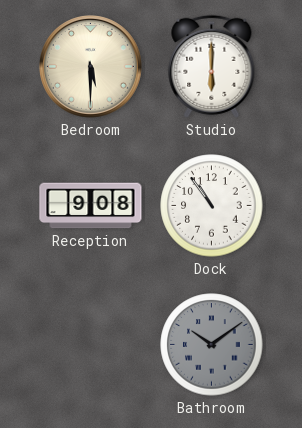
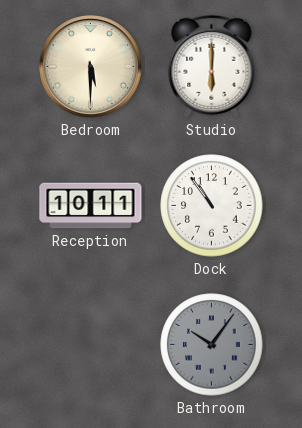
Reception: 9:08 -> 10:11
Bathroom: 10:09 -> 10:06
